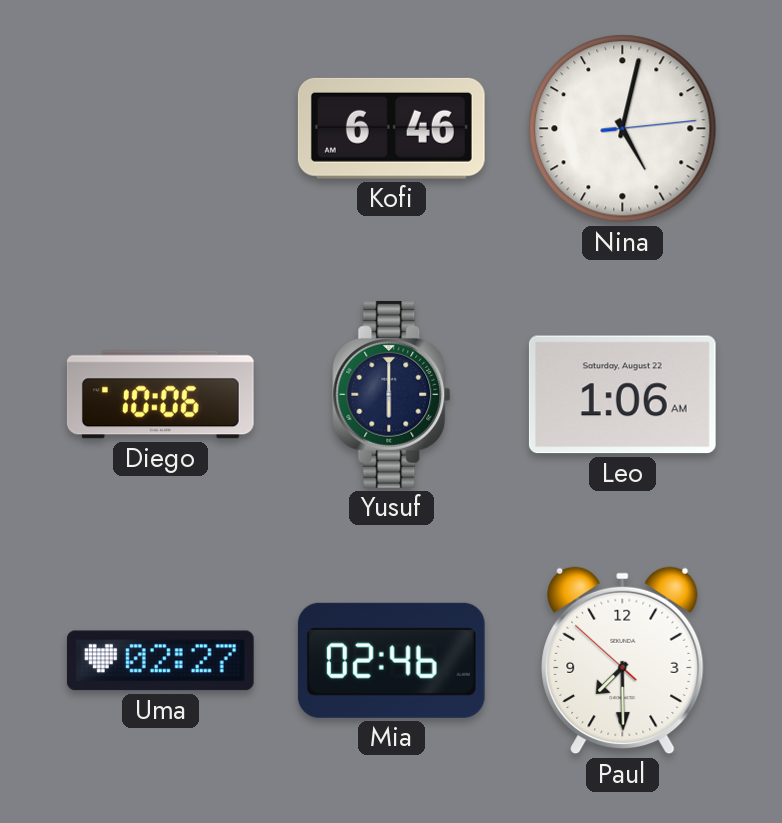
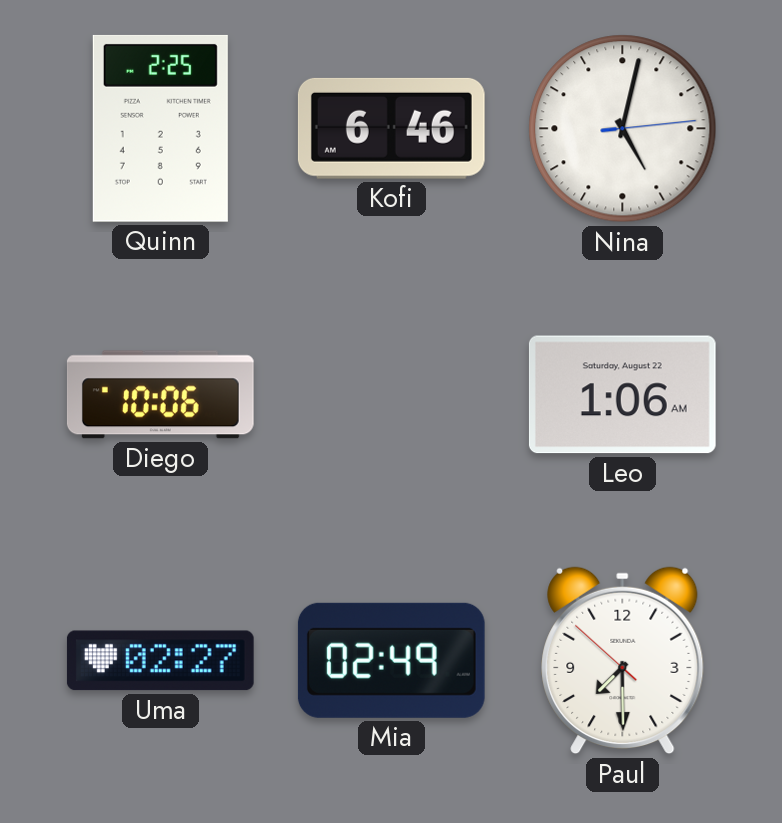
Quinn: none -> 2:25
Yusuf: 6:00 -> none
Mia: 02:46 -> 02:49
